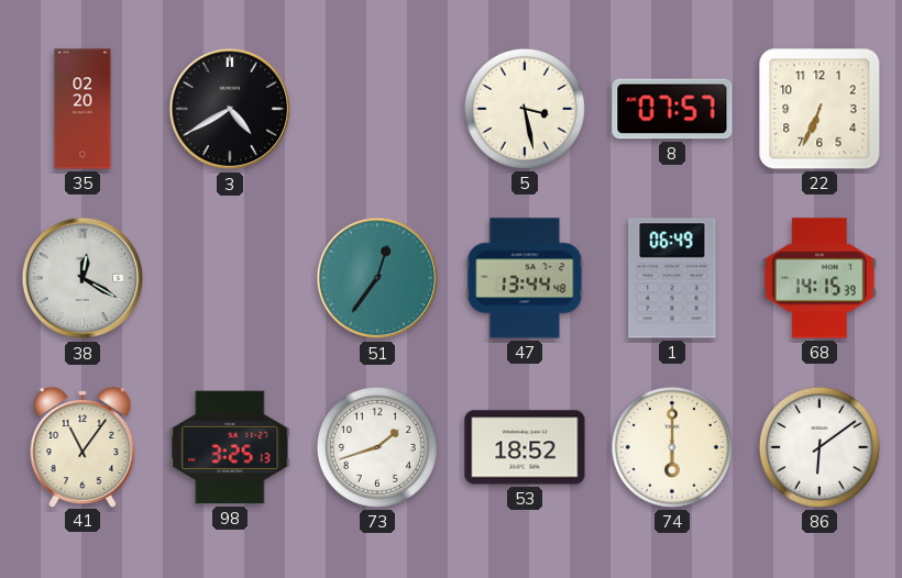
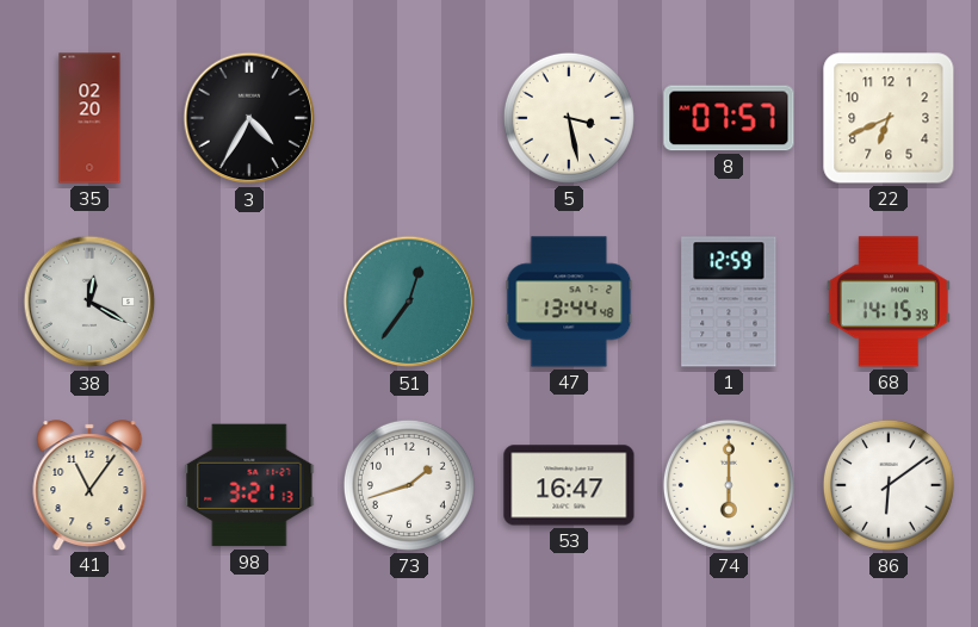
3: 4:40 -> 4:35
22: 6:34 -> 6:41
1: 06:49 -> 12:59
98: 3:25 -> 3:21
53: 18:52 -> 16:47
